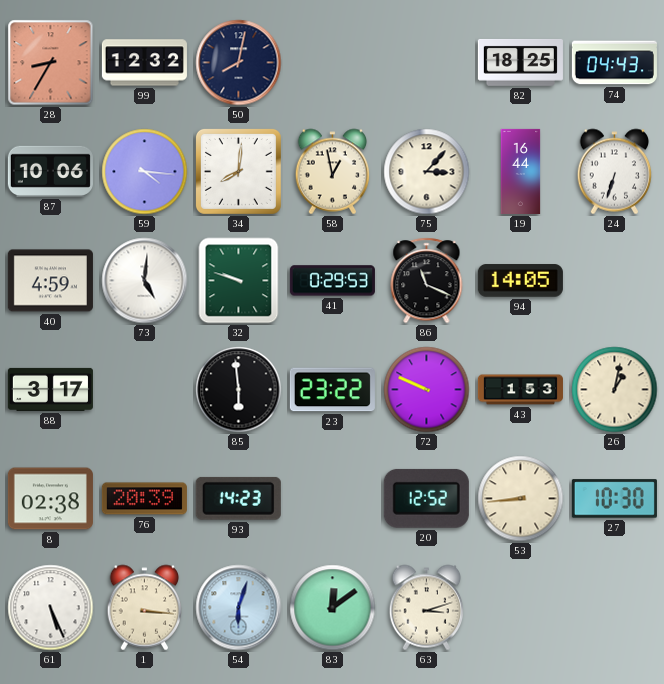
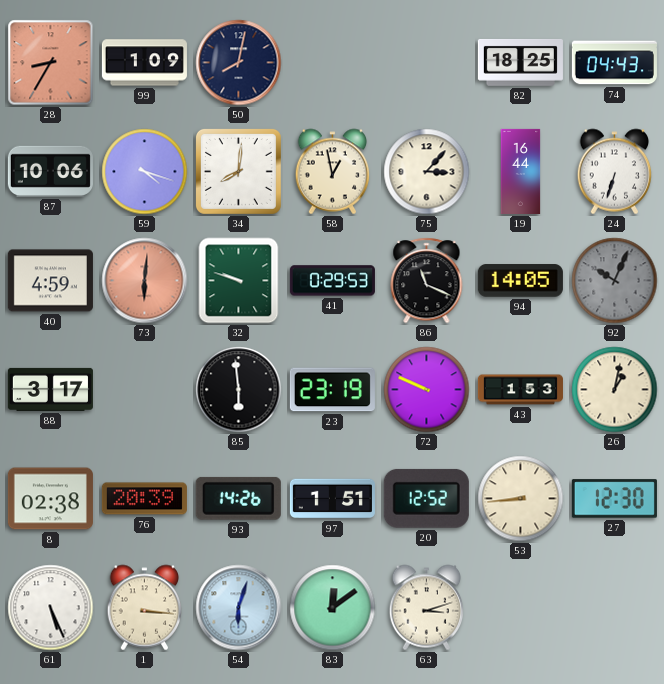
99: 12:32 -> 1:09
59: 4:16 -> 4:18
73: 5:01 -> 6:01
73 dial: white -> salmon
92: none -> 10:04
23: 23:22 -> 23:19
93: 14:23 -> 14:26
97: none -> 1:51
27: 10:30 -> 12:30
